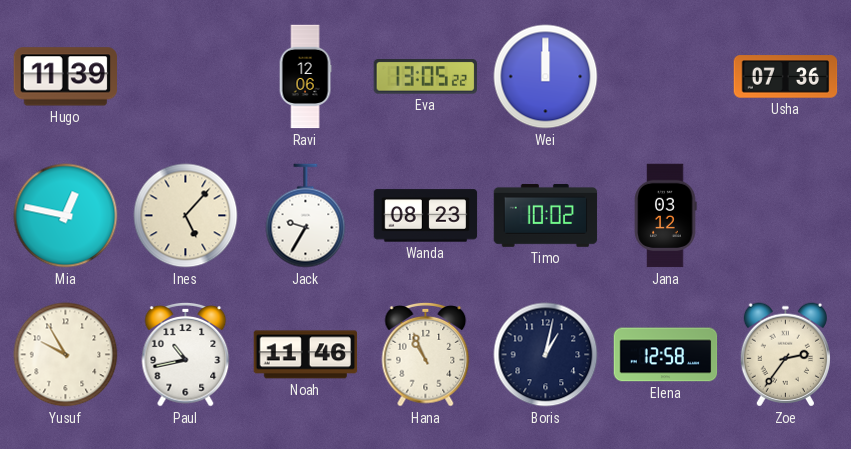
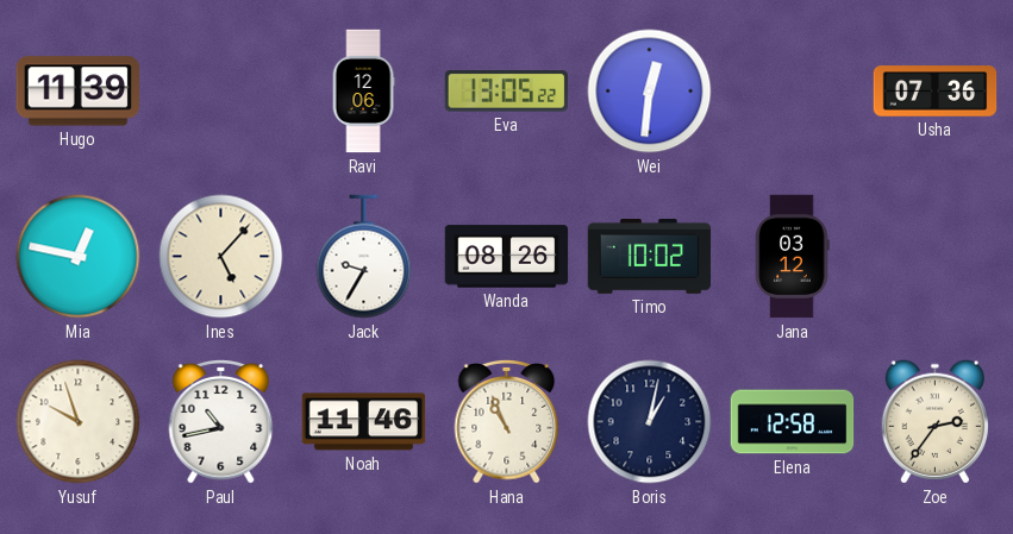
Wei: 12:00 -> 12:31
Wanda: 08:23 -> 08:26
Yusuf: 9:55 -> 9:57
